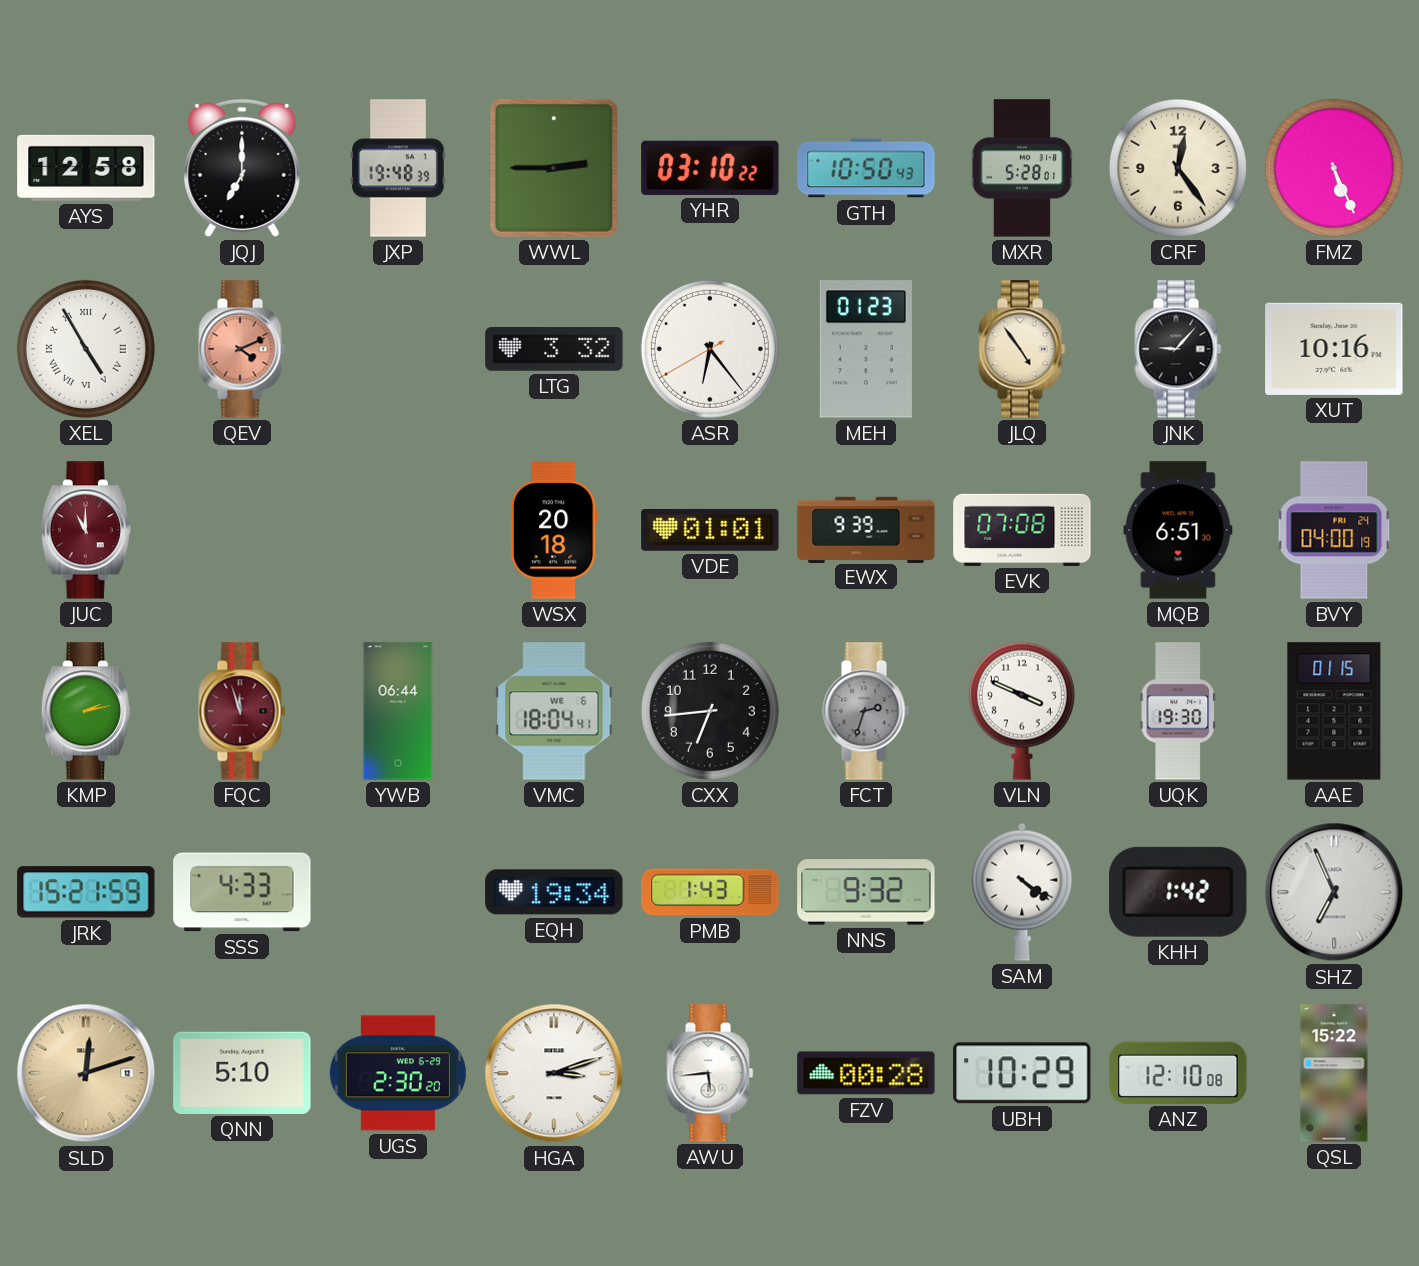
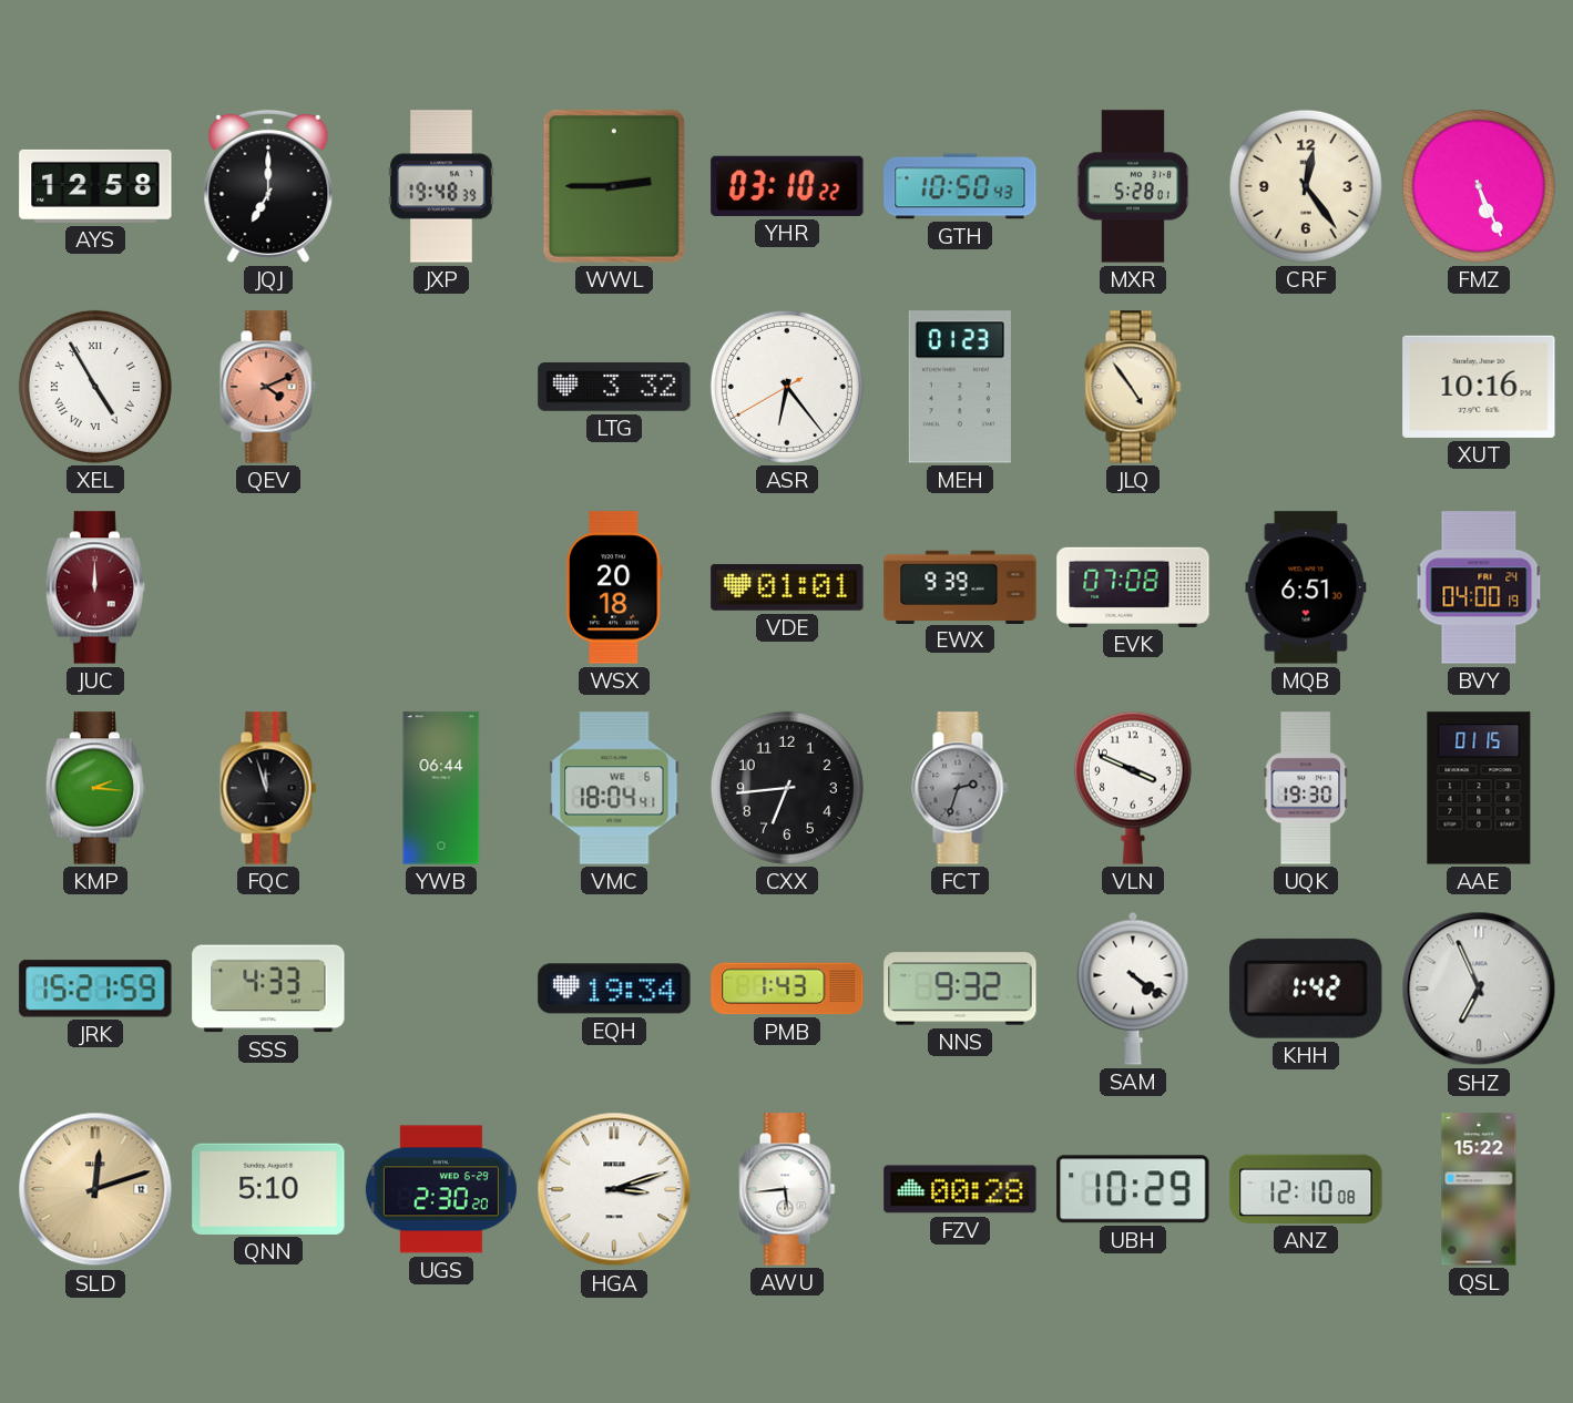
JNK: 9:07 -> none
JUC: 11:00 -> 12:00
KMP: 2:13 -> 2:16
FQC dial: burgundy -> black
